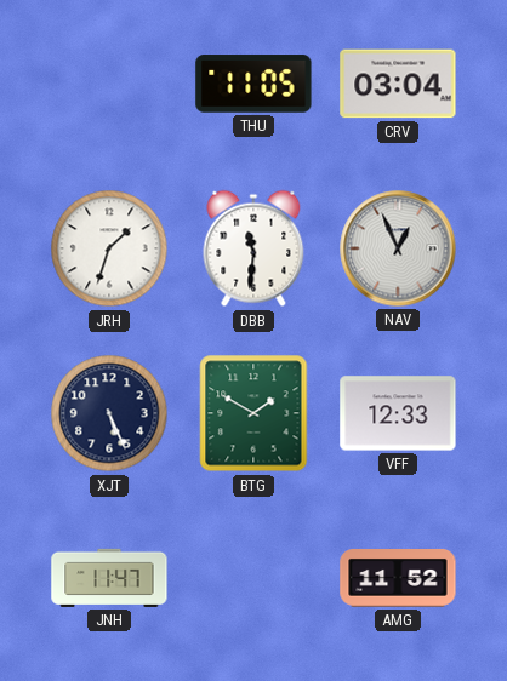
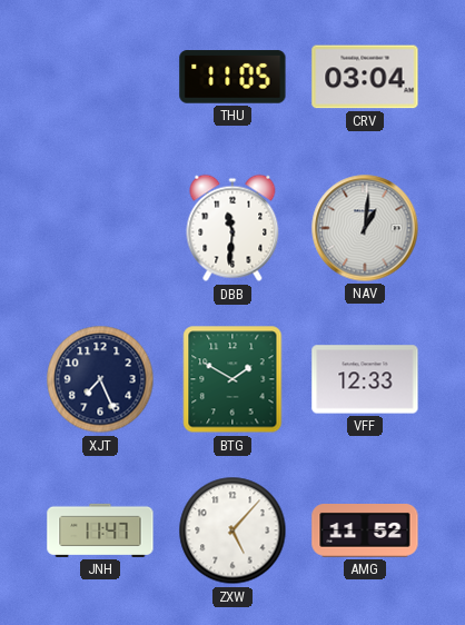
JRH: 1:33 -> none
NAV: 12:56 -> 1:01
XJT: 5:26 -> 7:26
ZXW: none -> 5:07
